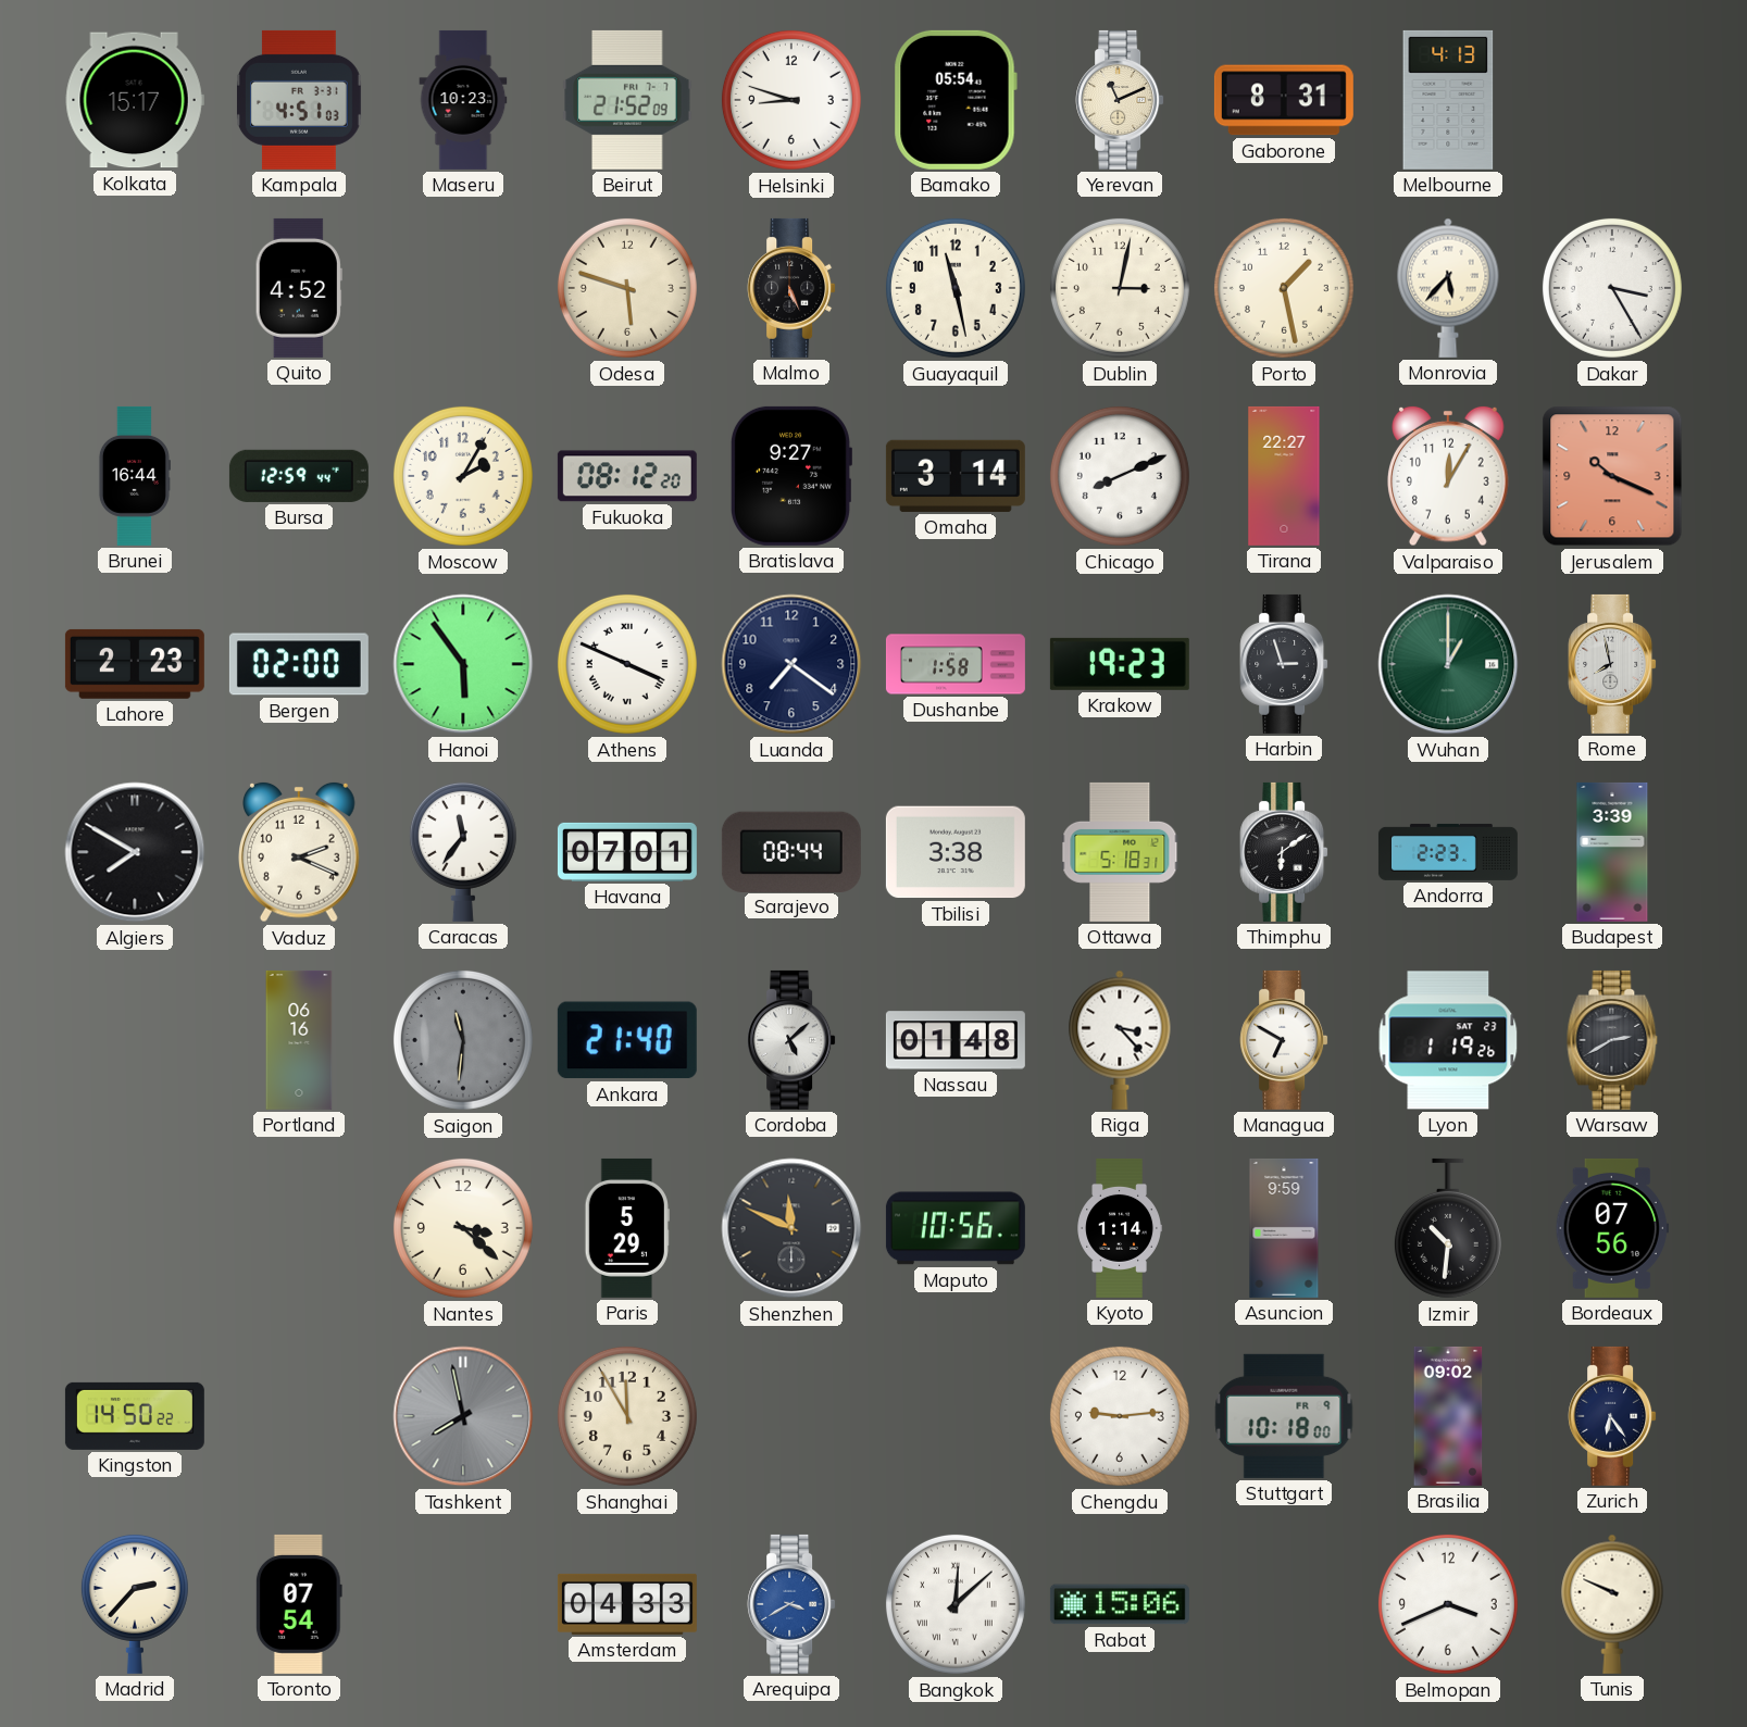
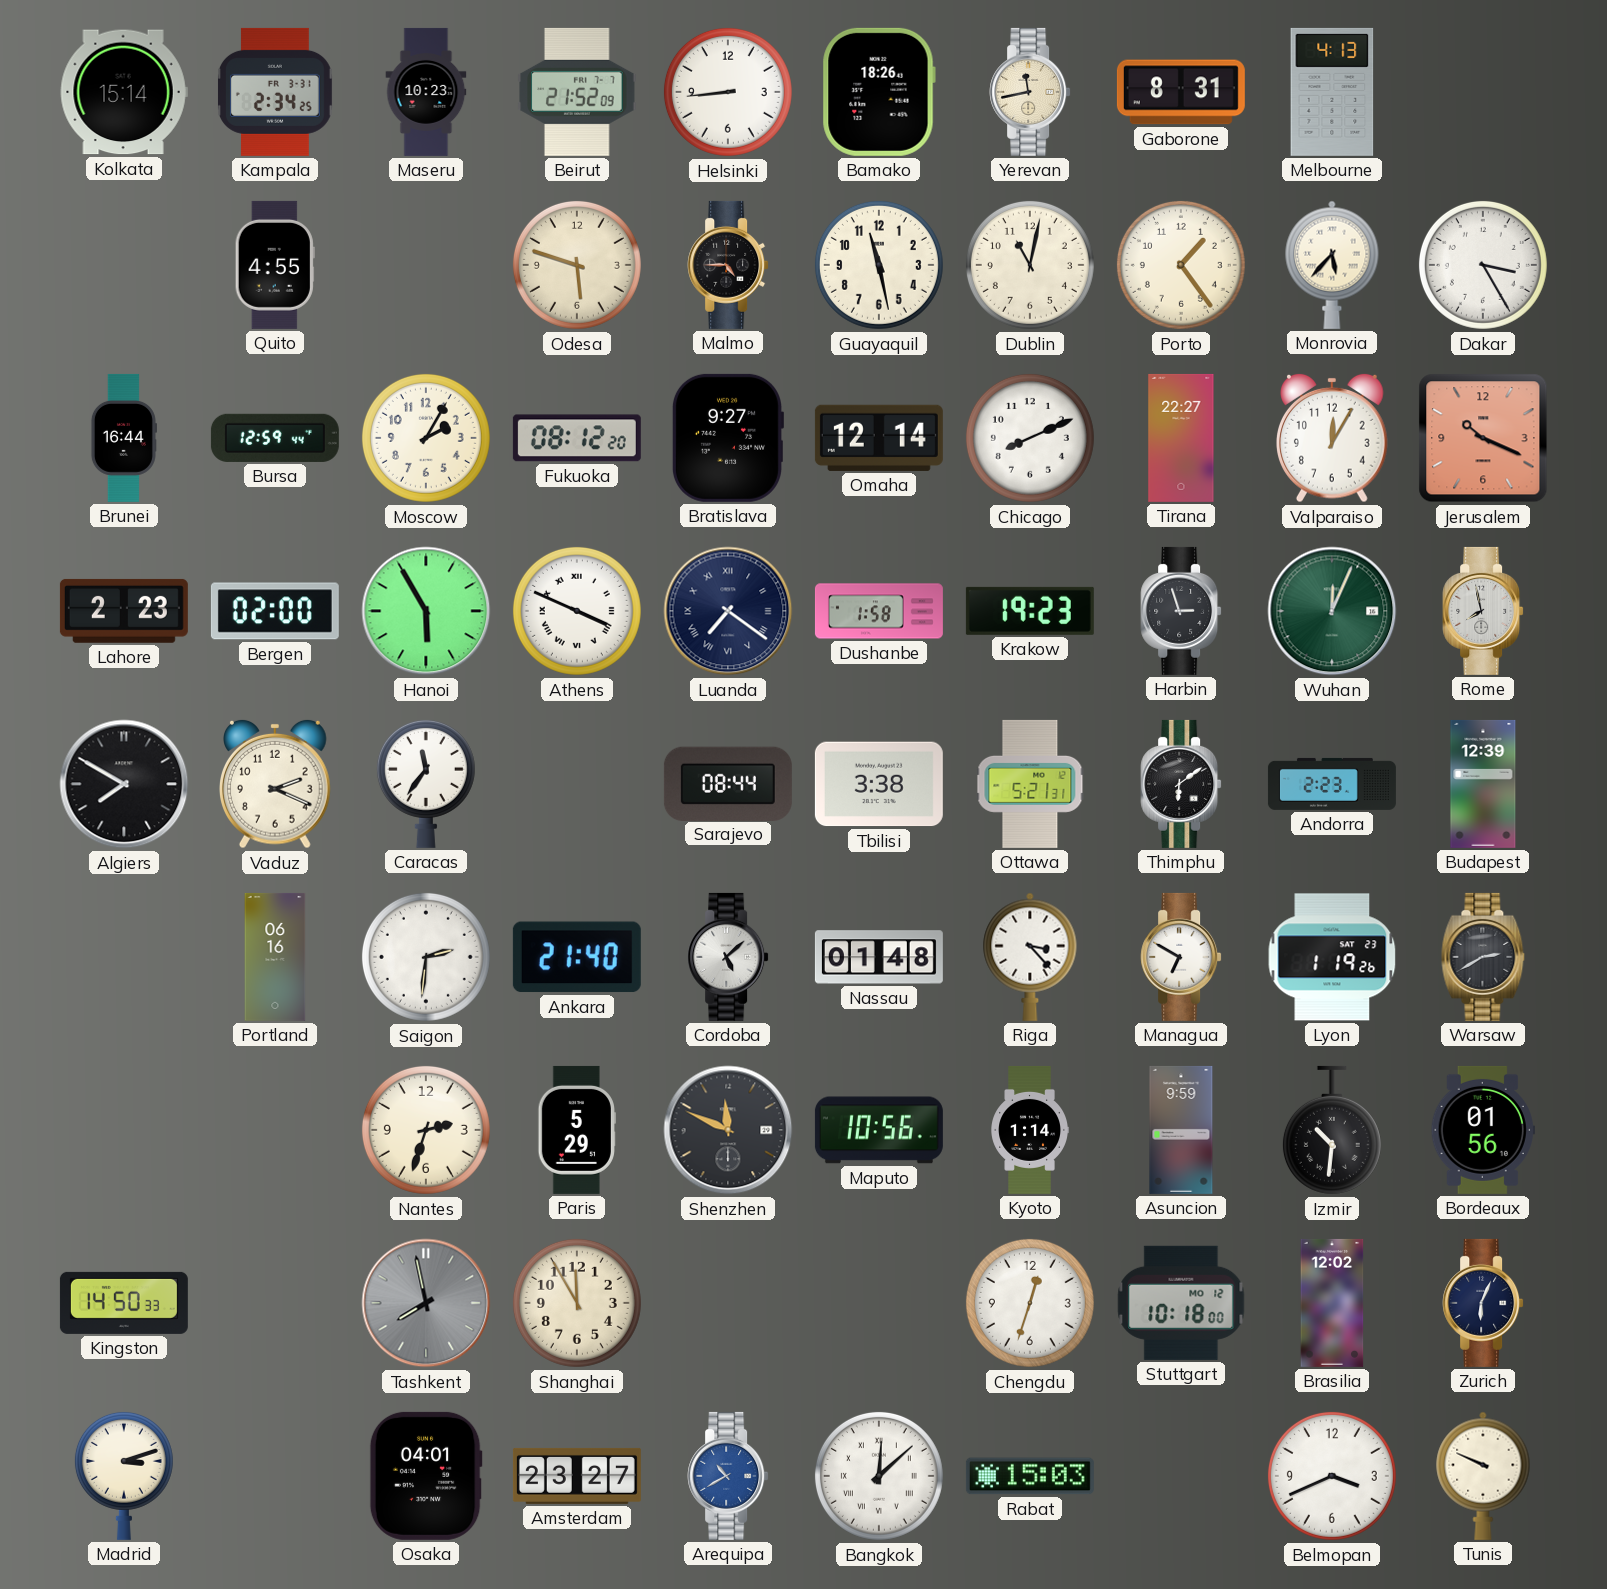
Kolkata: 15:17 -> 15:14
Kampala: 4:51 -> 2:34
Helsinki: 8:48 -> 8:44
Bamako: 05:54 -> 18:26
Yerevan: 11:11 -> 11:43
Quito: 4:52 -> 4:55
Malmo: 5:26 -> 4:45
Dublin: 3:02 -> 11:02
Porto: 1:28 -> 1:24
Omaha: 3:14 -> 12:14
Hanoi: 5:54 -> 5:55
Luanda numerals: Arabic -> Roman
Wuhan: 1:00 -> 12:04
Havana: 07:01 -> none
Ottawa: 5:18 -> 5:21
Budapest: 3:39 -> 12:39
Saigon: 11:31 -> 2:31
Saigon dial: grey -> white
Nantes: 3:22 -> 2:33
Bordeaux: 07:56 -> 01:56
Kingston: 14:50:22 -> 14:50:33
Chengdu: 9:14 -> 12:33
Stuttgart date: FR 9 -> MO 12
Brasilia: 09:02 -> 12:02
Zurich: 6:24 -> 6:04
Madrid: 2:37 -> 3:12
Toronto: 07:54 -> none
Osaka: none -> 04:01
Amsterdam: 04:33 -> 23:27
Arequipa: 3:40 -> 10:40
Rabat: 15:06 -> 15:03
